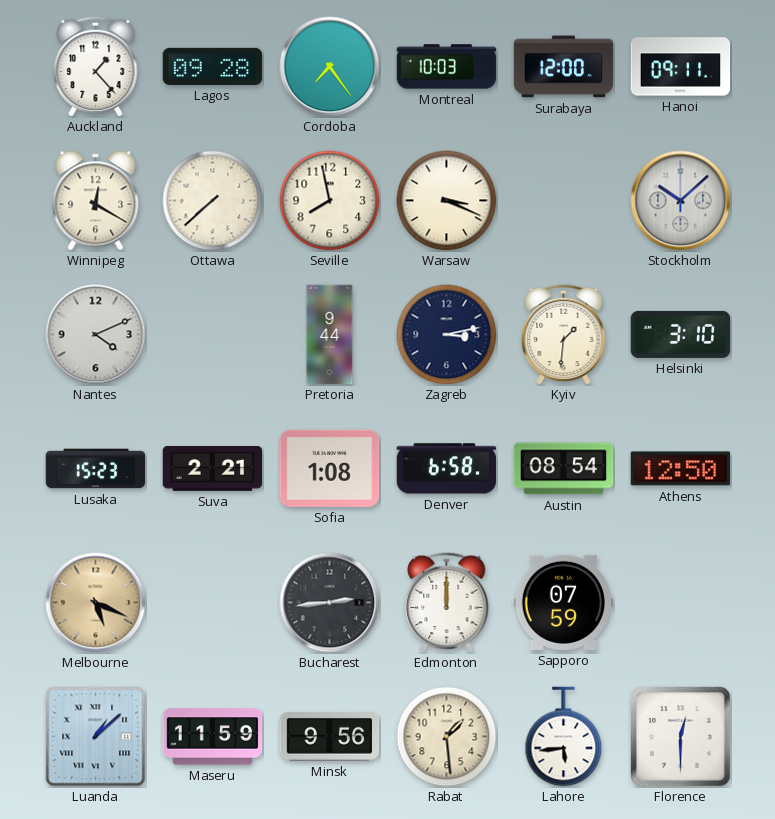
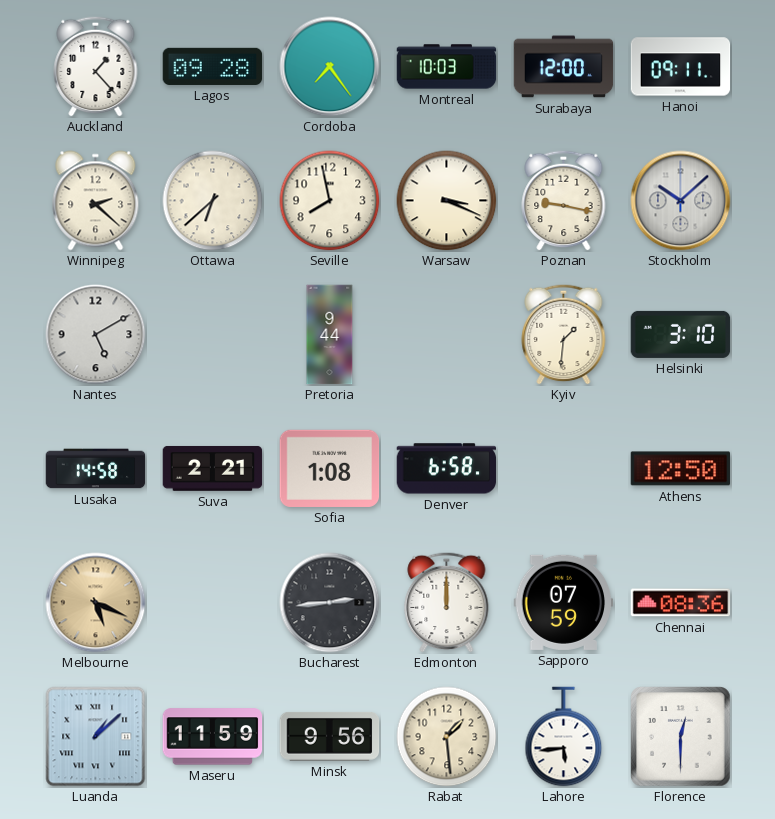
Winnipeg: 12:20 -> 2:22
Ottawa: 7:38 -> 6:38
Poznan: none -> 9:17
Nantes: 4:11 -> 5:10
Zagreb: 3:13 -> none
Lusaka: 15:23 -> 14:58
Austin: 08:54 -> none
Chennai: none -> 08:36
